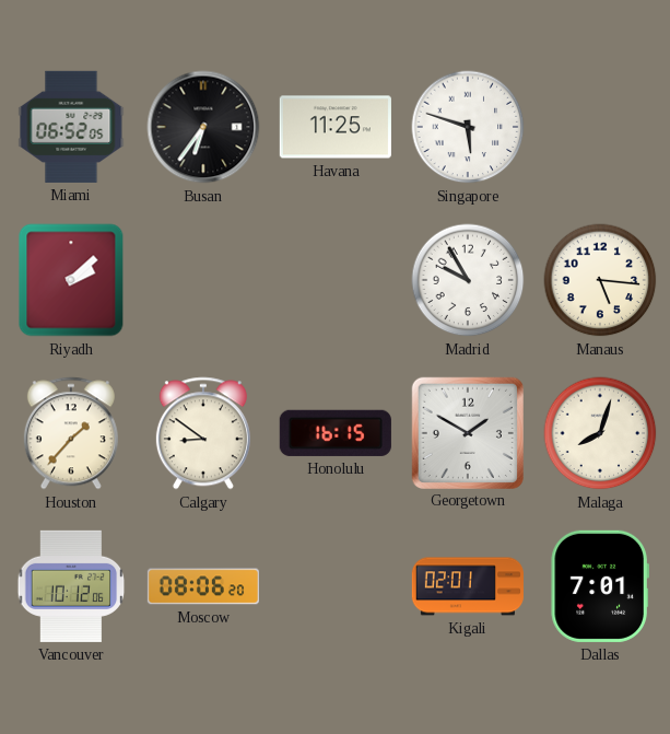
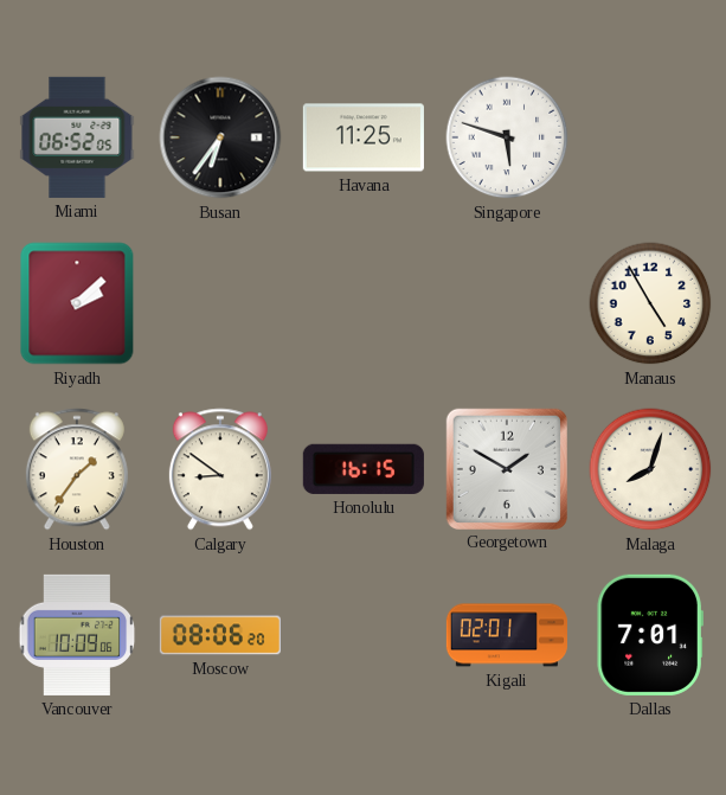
Madrid: 9:55 -> none
Manaus: 5:16 -> 4:55
Houston: 1:37 -> 1:36
Vancouver: 10:12 -> 10:09
